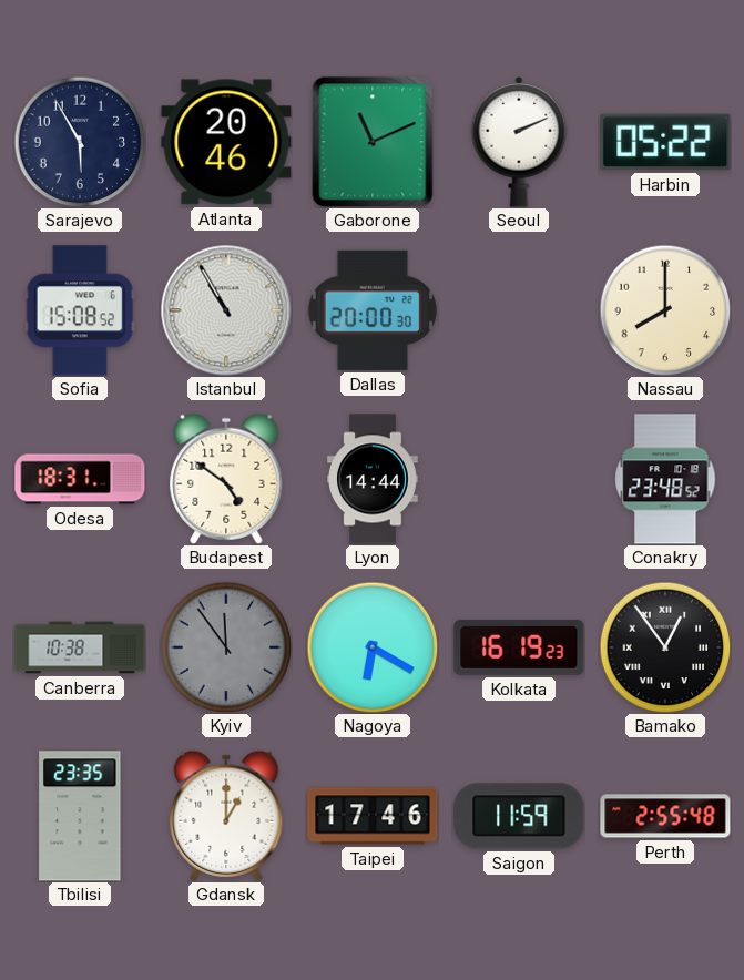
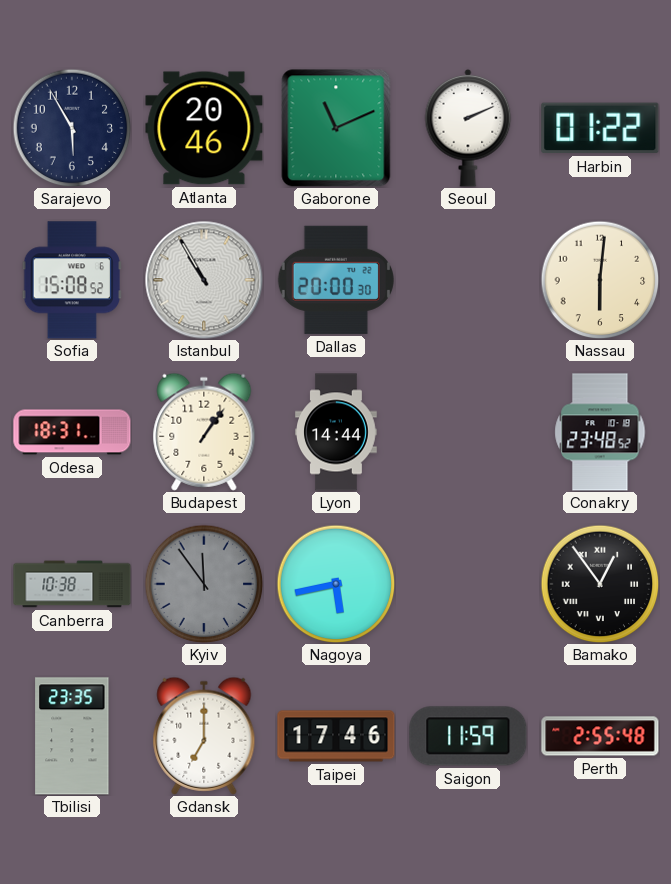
Harbin: 05:22 -> 01:22
Nassau: 8:00 -> 6:01
Budapest: 4:51 -> 1:06
Nagoya: 6:20 -> 5:43
Kolkata: 16:19 -> none
Gdansk: 1:00 -> 7:00
